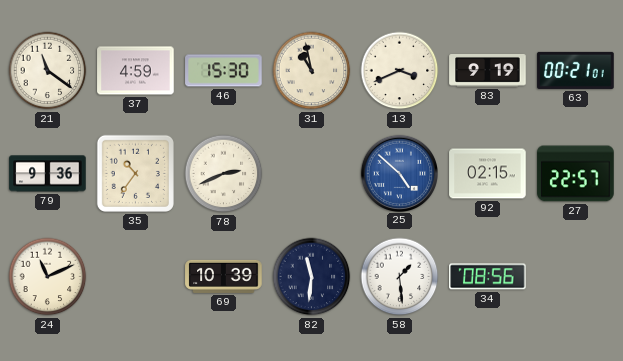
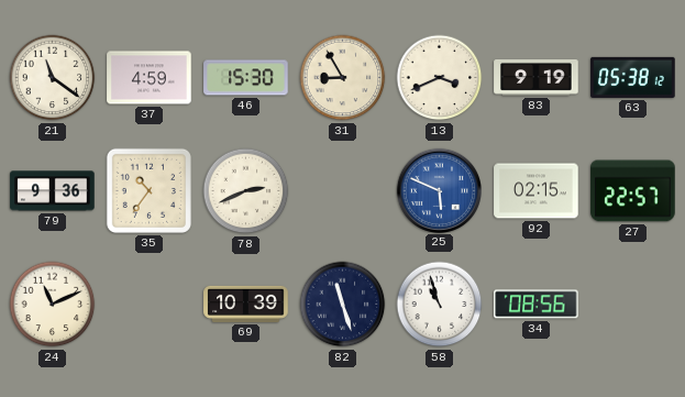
31: 10:58 -> 8:55
63: 00:21 -> 05:38
25: 4:52 -> 5:49
82: 11:31 -> 11:27
58: 1:29 -> 10:57
